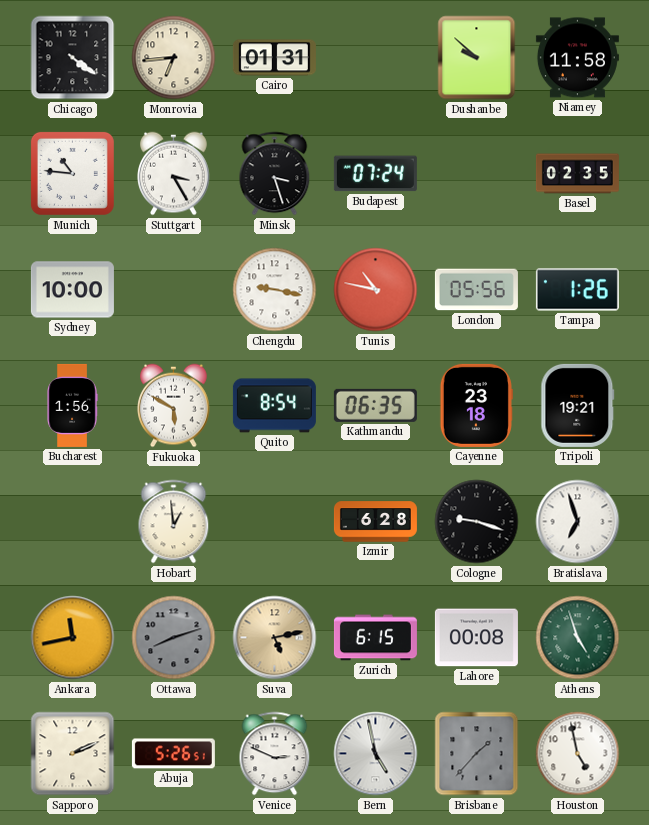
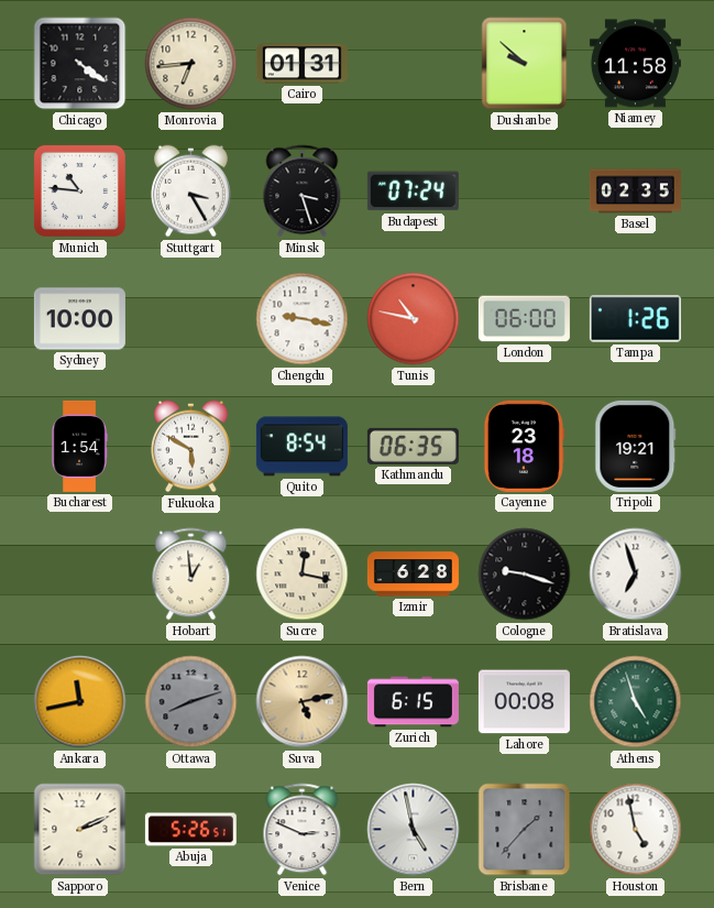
London: 05:56 -> 06:00
Bucharest: 1:56 -> 1:54
Sucre: none -> 12:17
